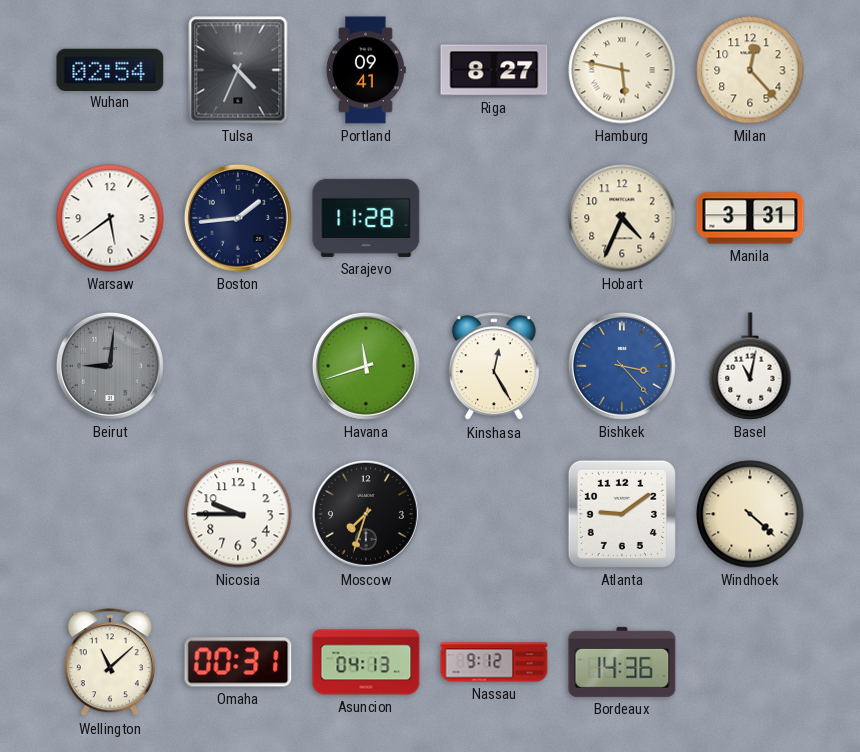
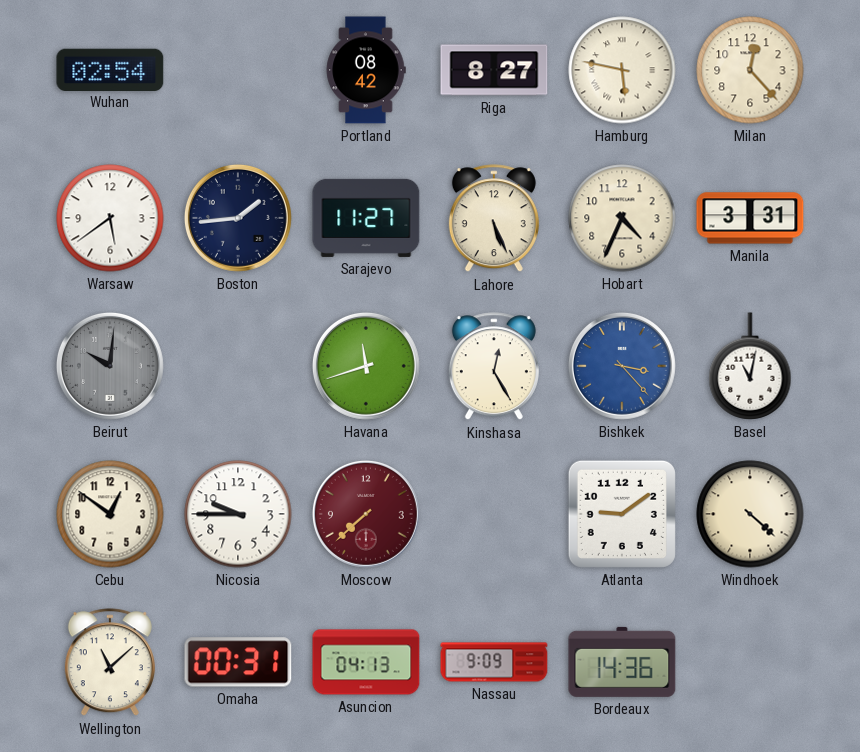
Tulsa: 4:34 -> none
Portland: 09:41 -> 08:42
Sarajevo: 11:28 -> 11:27
Lahore: none -> 5:26
Beirut: 9:01 -> 10:01
Cebu: none -> 12:51
Moscow: 7:33 -> 7:38
Moscow dial: black -> burgundy
Nassau: 9:12 -> 9:09
